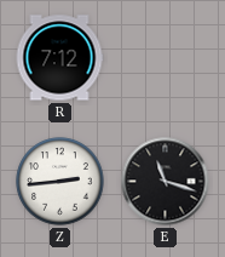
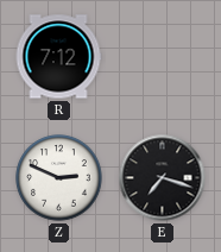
Z: 2:44 -> 2:49
E: 11:18 -> 7:18
